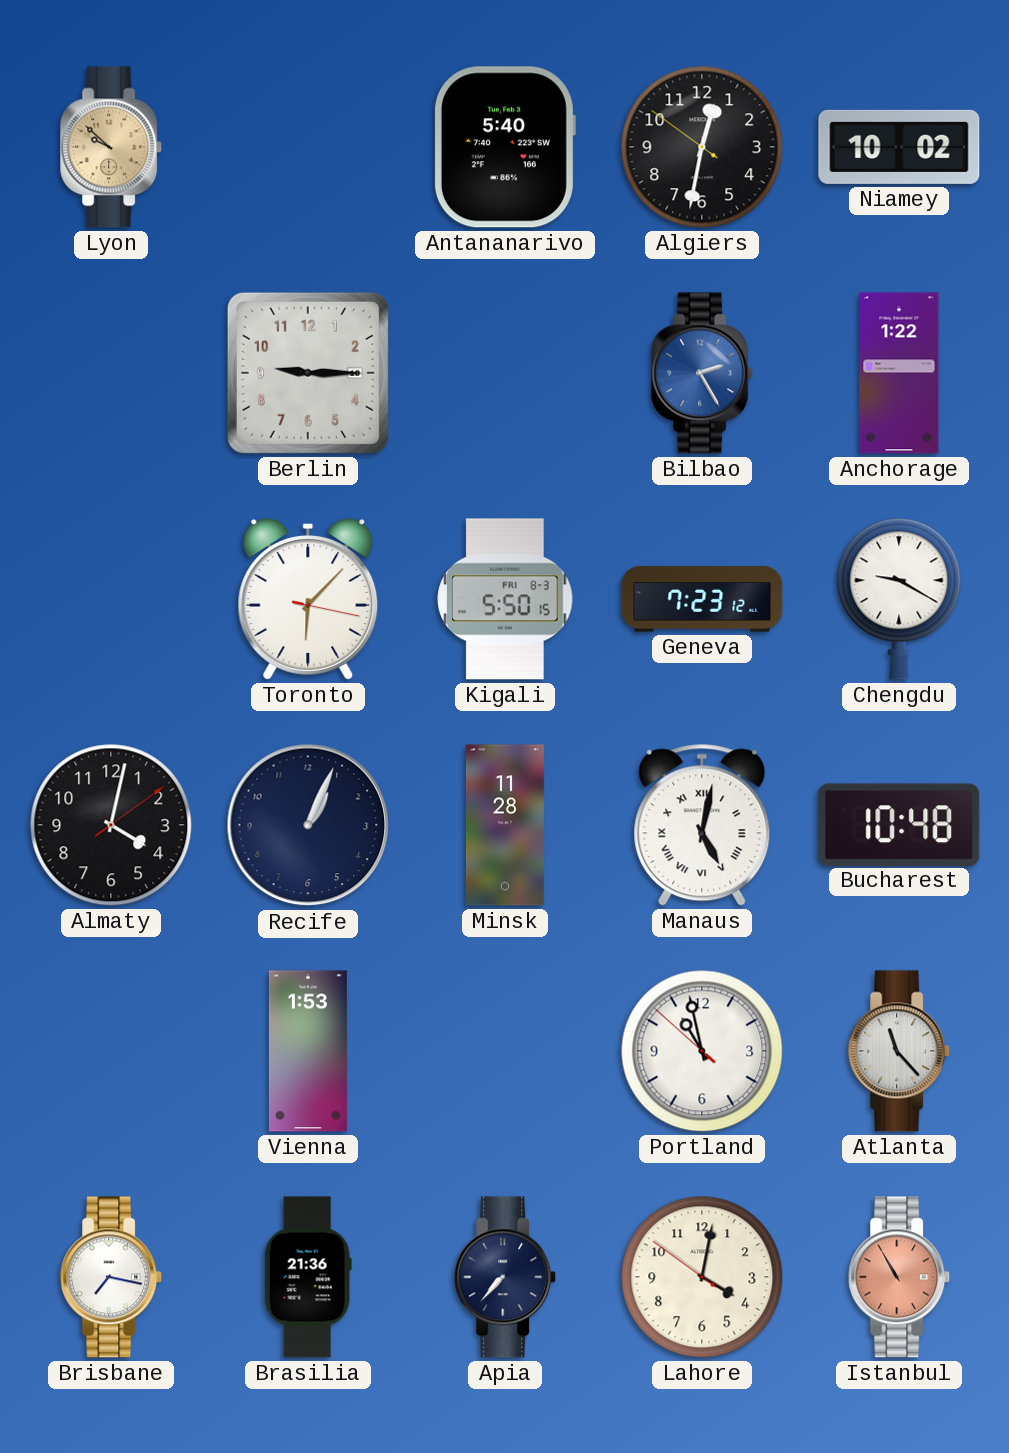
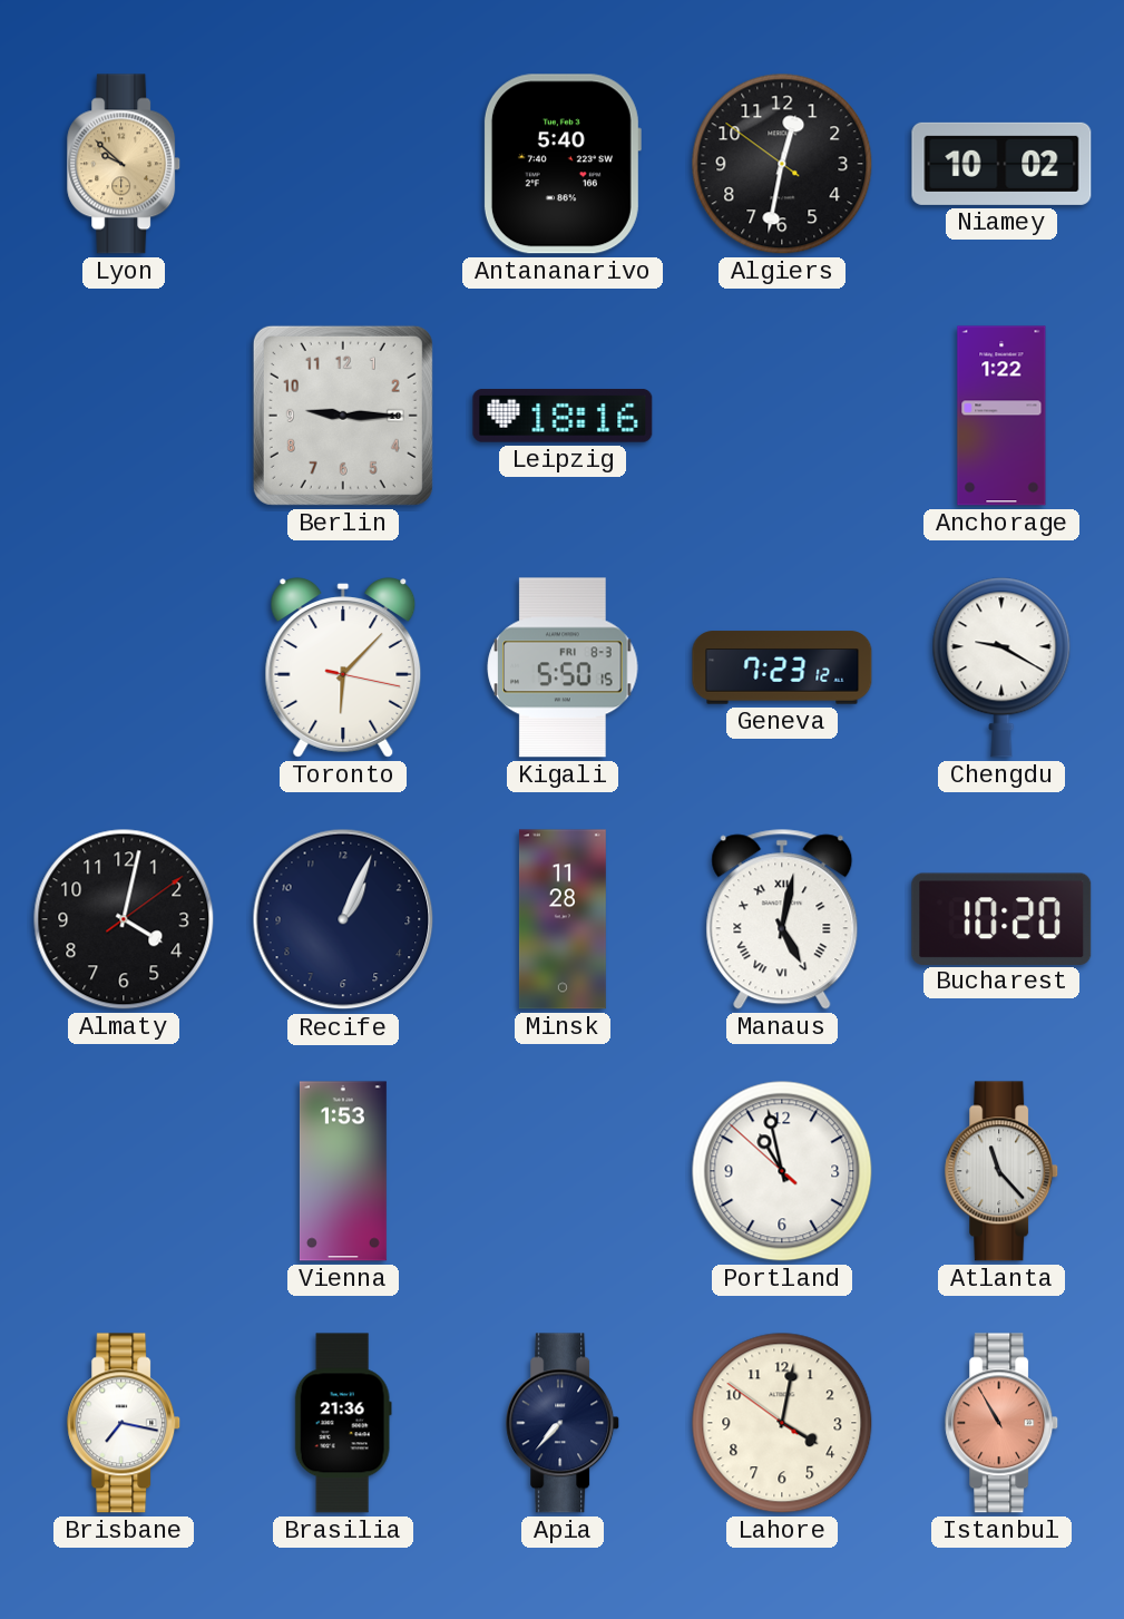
Leipzig: none -> 18:16
Bilbao: 2:25 -> none
Bucharest: 10:48 -> 10:20
